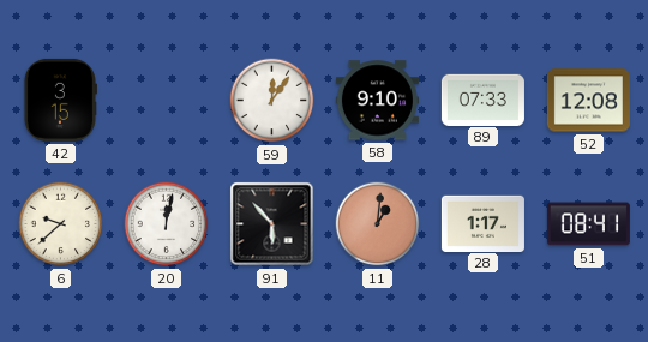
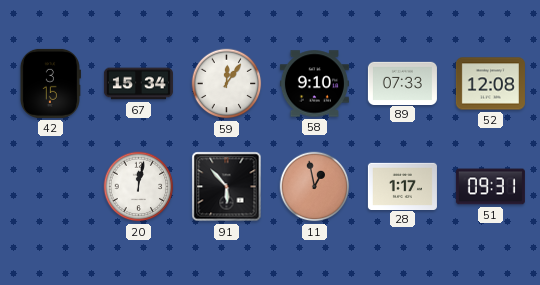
67: none -> 15:34
6: 9:38 -> none
11: 1:01 -> 12:58
51: 08:41 -> 09:31
